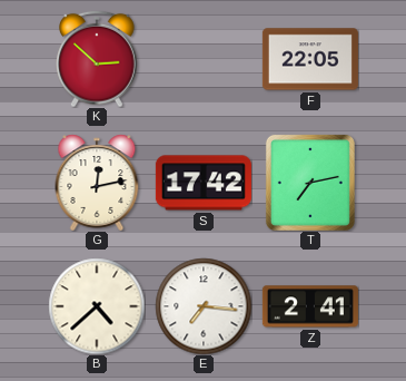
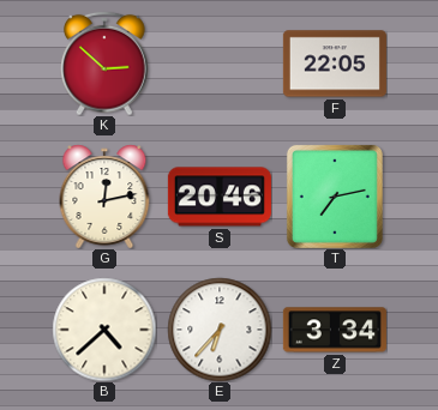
S: 17:42 -> 20:46
E: 7:16 -> 6:37
Z: 2:41 -> 3:34
